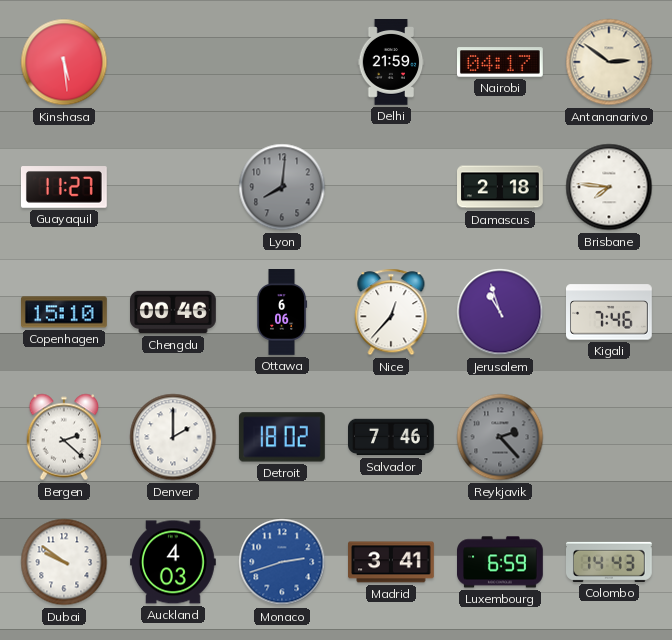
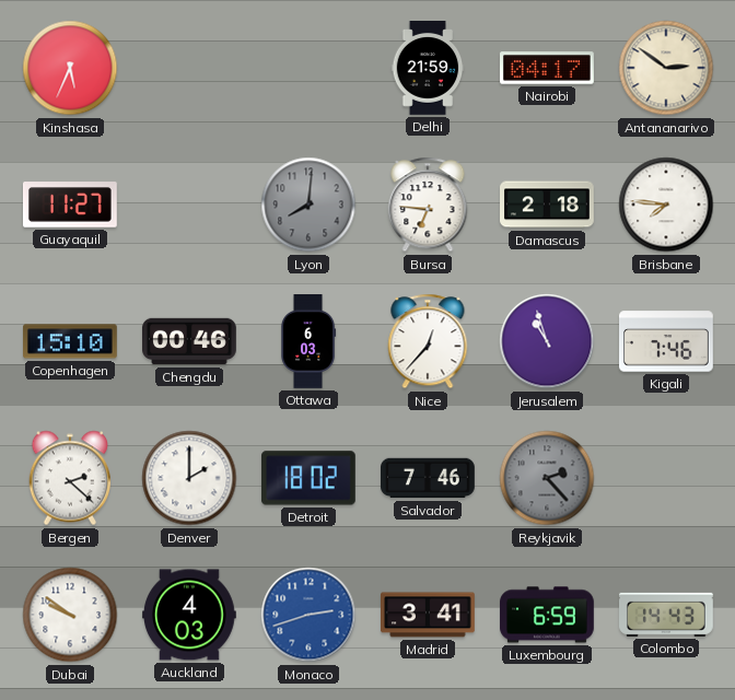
Kinshasa: 5:29 -> 5:34
Bursa: none -> 6:46
Ottawa: 6:06 -> 6:03
